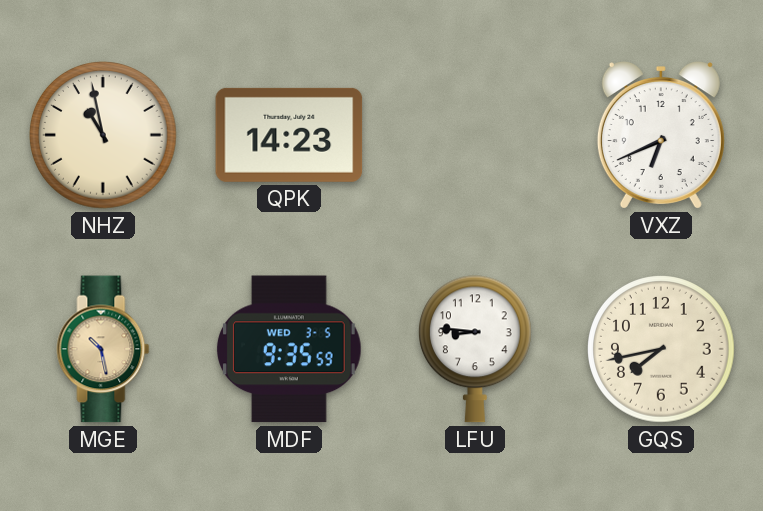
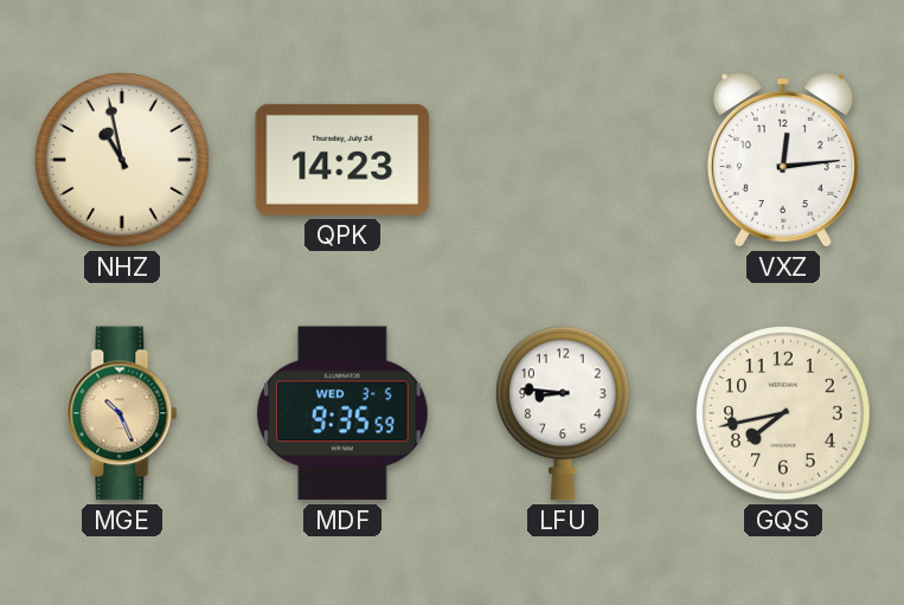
VXZ: 6:41 -> 12:14
MGE: 10:28 -> 10:26
